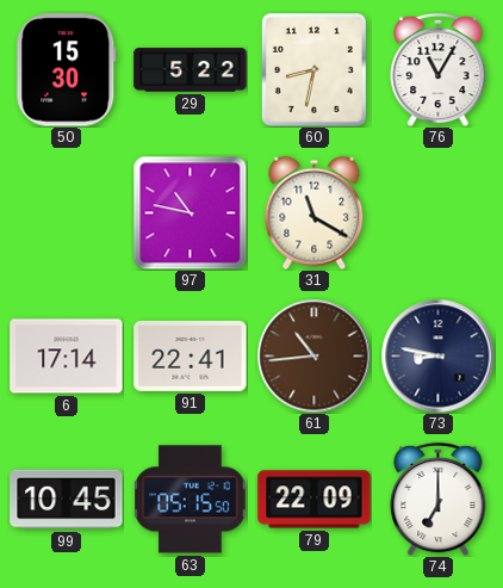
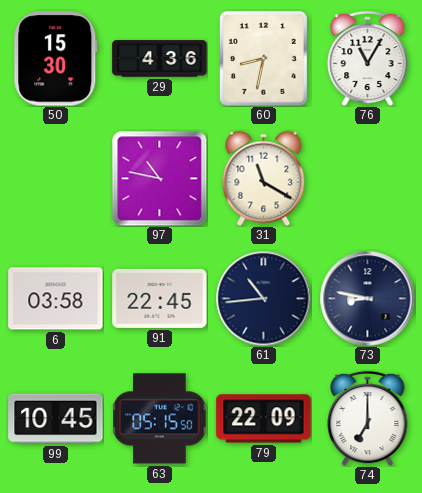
29: 5:22 -> 4:36
6: 17:14 -> 03:58
91: 22:41 -> 22:45
61 dial: brown -> navy
